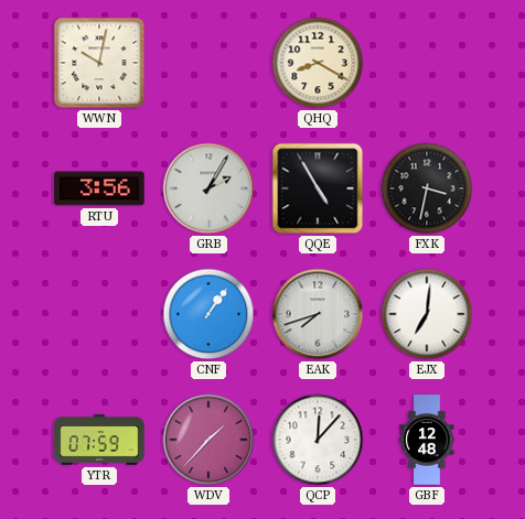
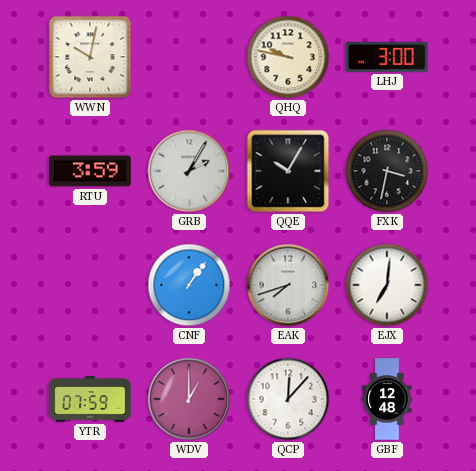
QHQ: 8:20 -> 9:47
LHJ: none -> 3:00
RTU: 3:56 -> 3:59
QQE: 4:55 -> 10:05
WDV: 1:37 -> 1:00
